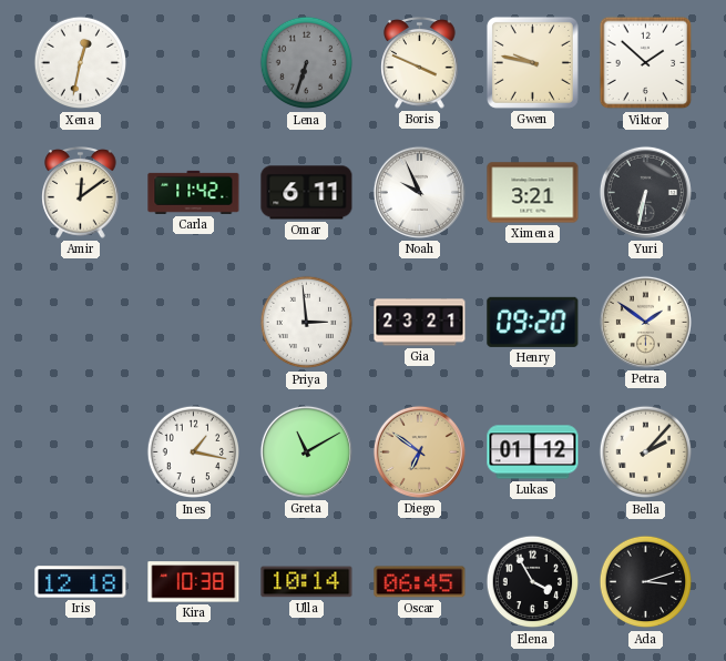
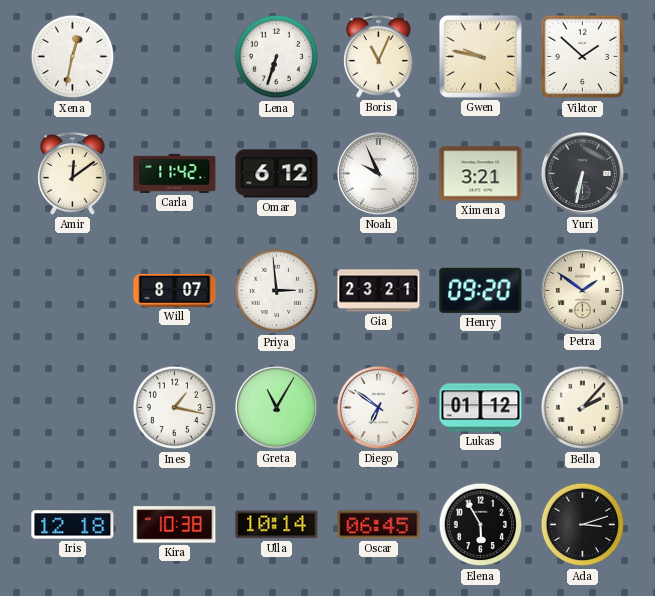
Lena dial: grey -> white
Boris: 3:49 -> 11:04
Omar: 6:11 -> 6:12
Will: none -> 8:07
Greta: 11:10 -> 11:05
Diego dial: champagne -> white
Elena: 3:55 -> 5:55
